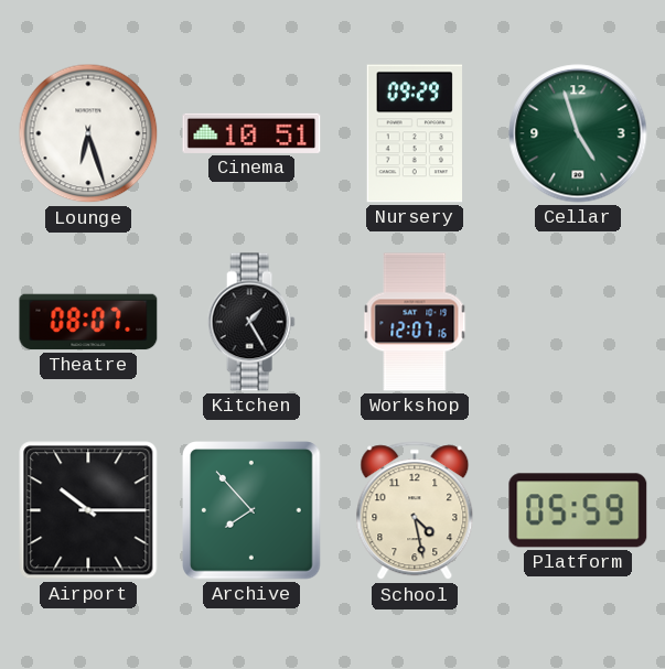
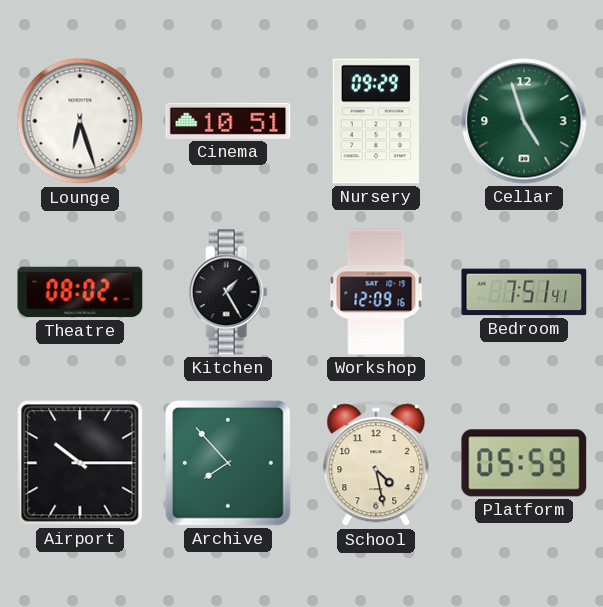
Theatre: 08:07 -> 08:02
Workshop: 12:07 -> 12:09
Bedroom: none -> 7:51
